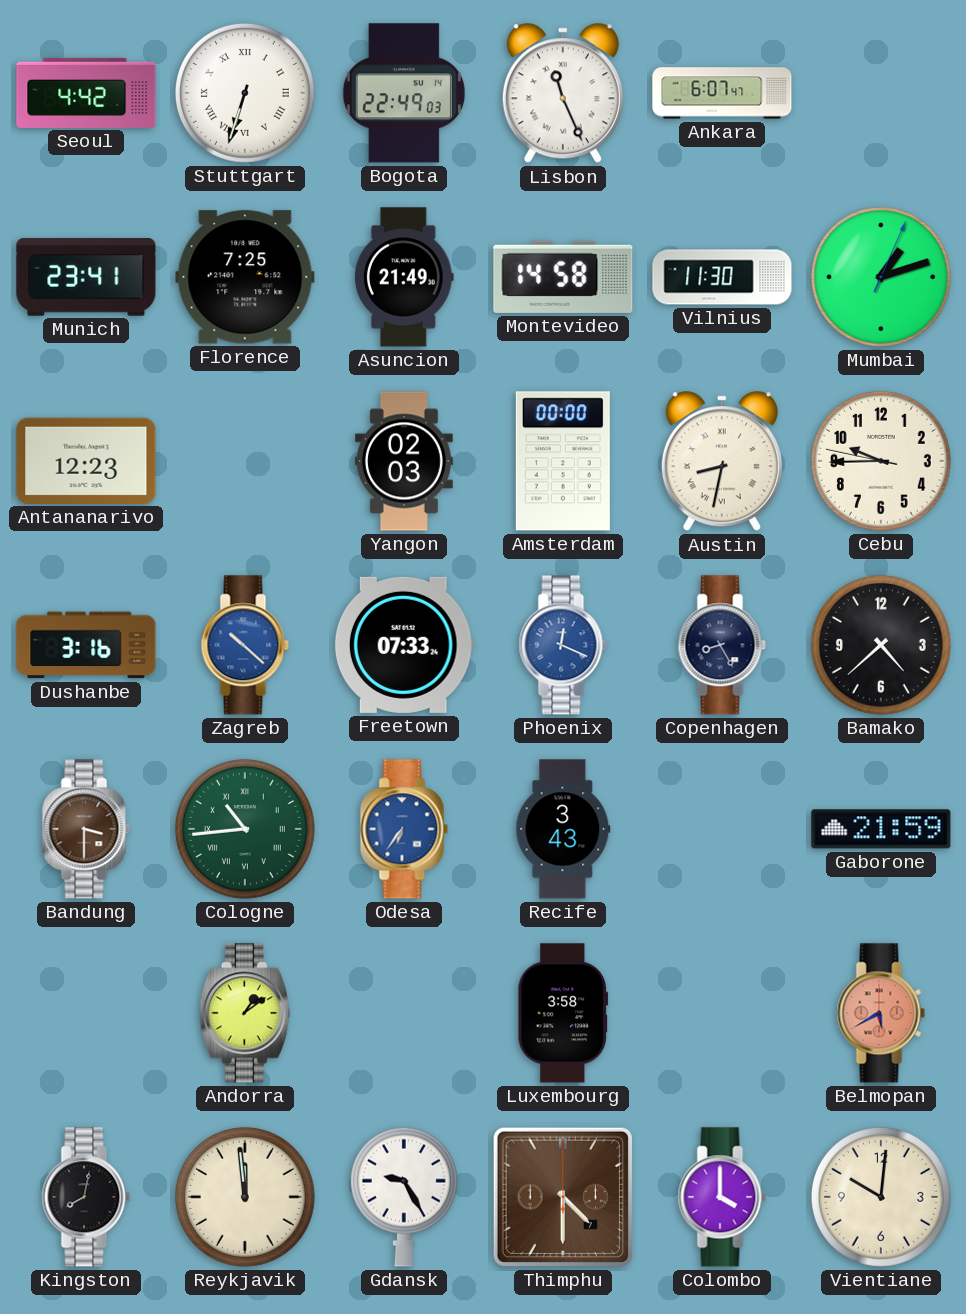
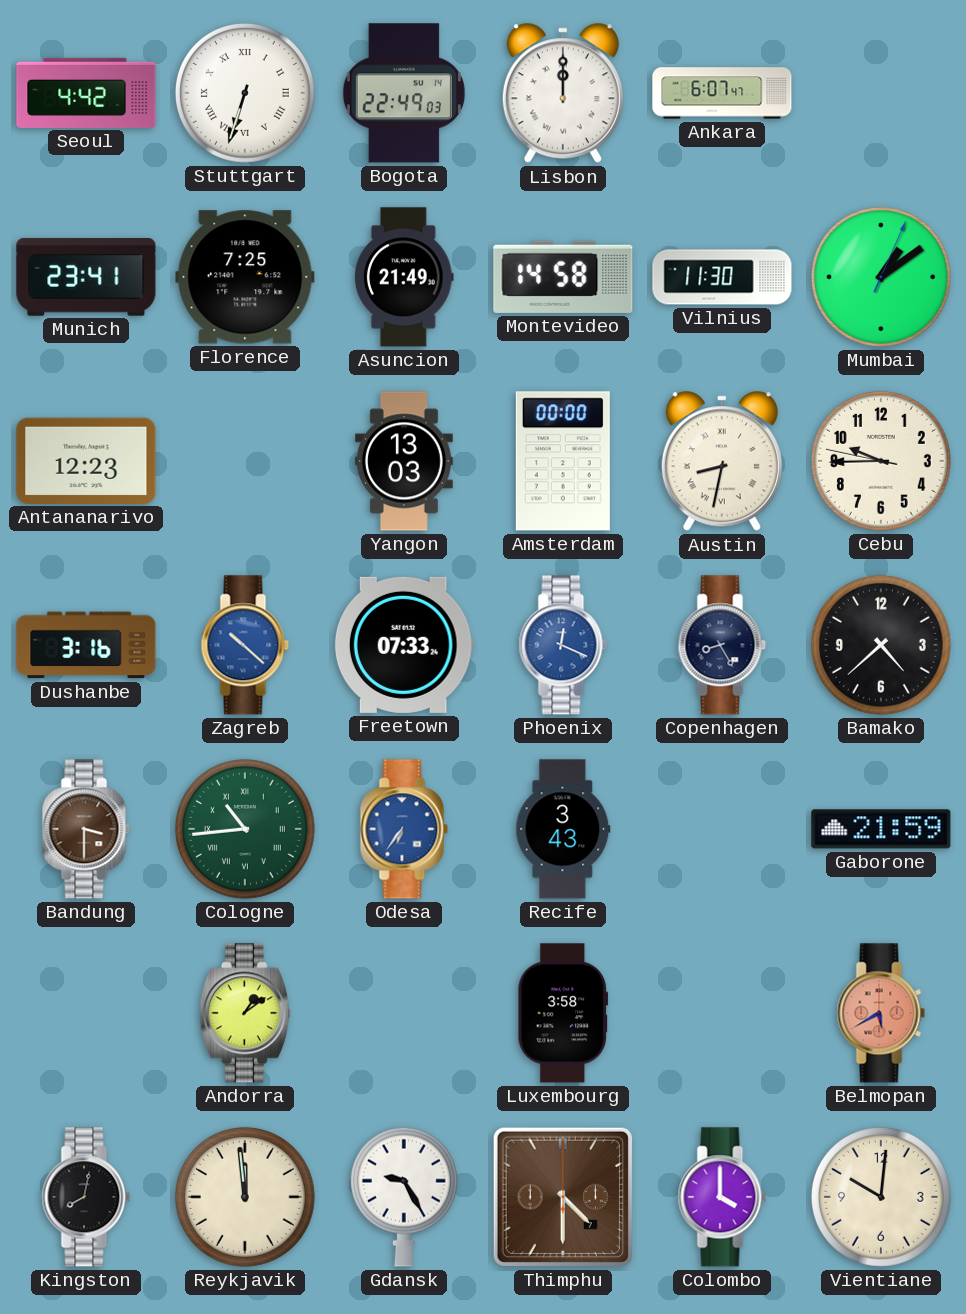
Lisbon: 11:26 -> 12:00
Mumbai: 1:12 -> 1:09
Yangon: 02:03 -> 13:03
